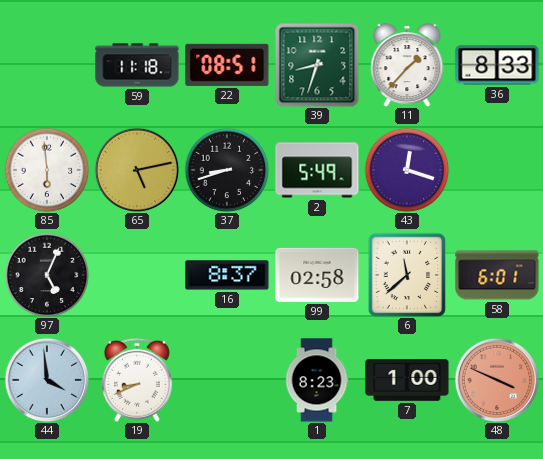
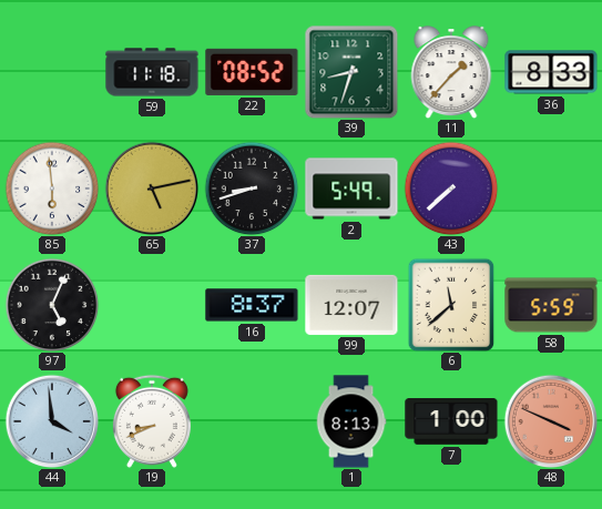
22: 08:51 -> 08:52
43: 12:18 -> 7:38
99: 02:58 -> 12:07
58: 6:01 -> 5:59
1: 8:23 -> 8:13
